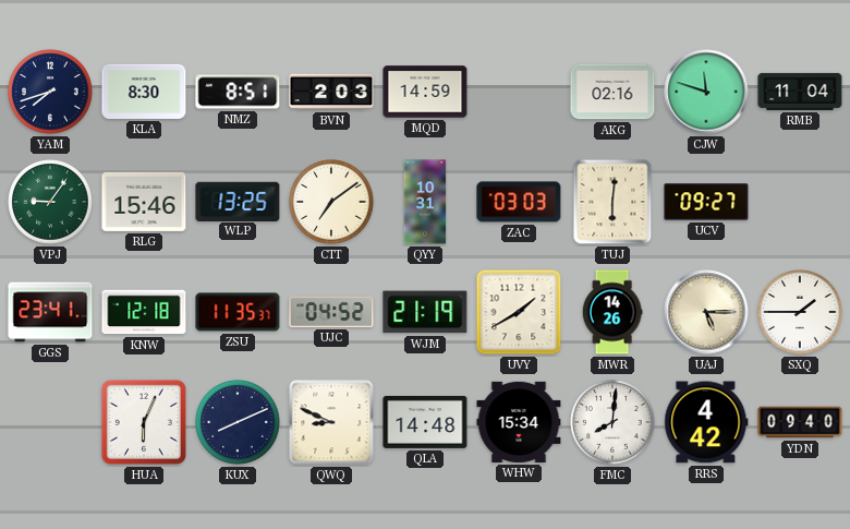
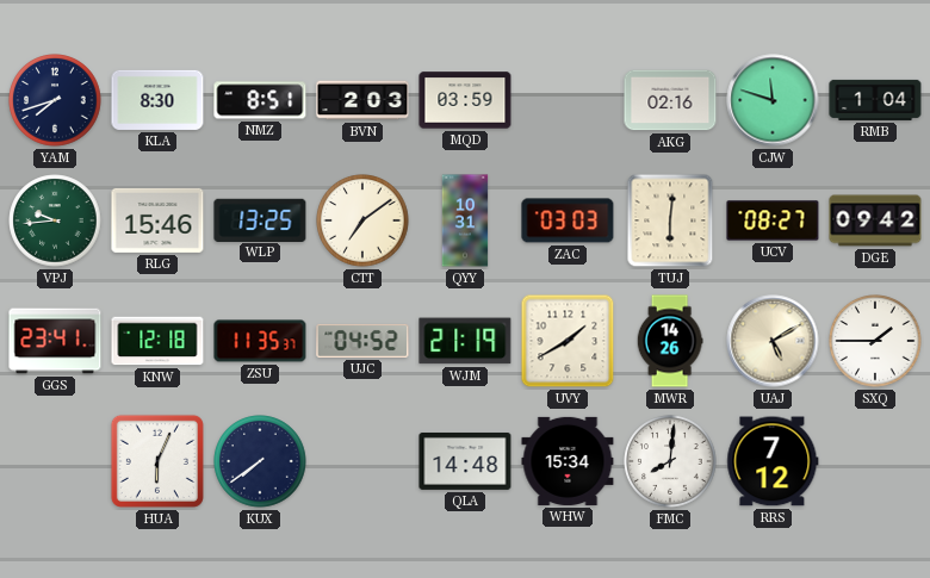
MQD: 14:59 -> 03:59
RMB: 11:04 -> 1:04
VPJ: 9:06 -> 9:44
UCV: 09:27 -> 08:27
DGE: none -> 09:42
UAJ: 5:15 -> 5:10
KUX: 8:11 -> 7:39
QWQ: 8:49 -> none
RRS: 4:42 -> 7:12
YDN: 09:40 -> none
